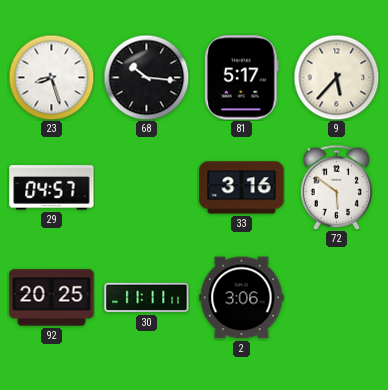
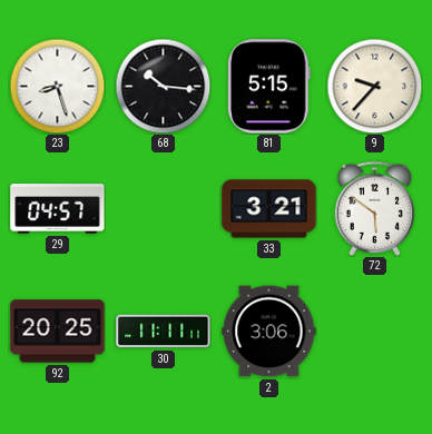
81: 5:17 -> 5:15
9: 5:37 -> 9:37
33: 3:16 -> 3:21
